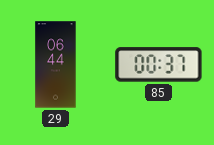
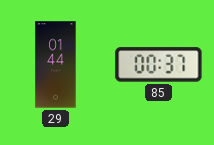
29: 06:44 -> 01:44
